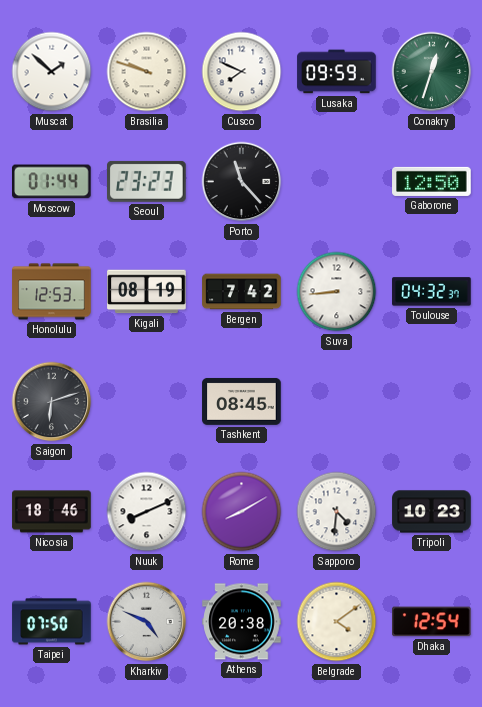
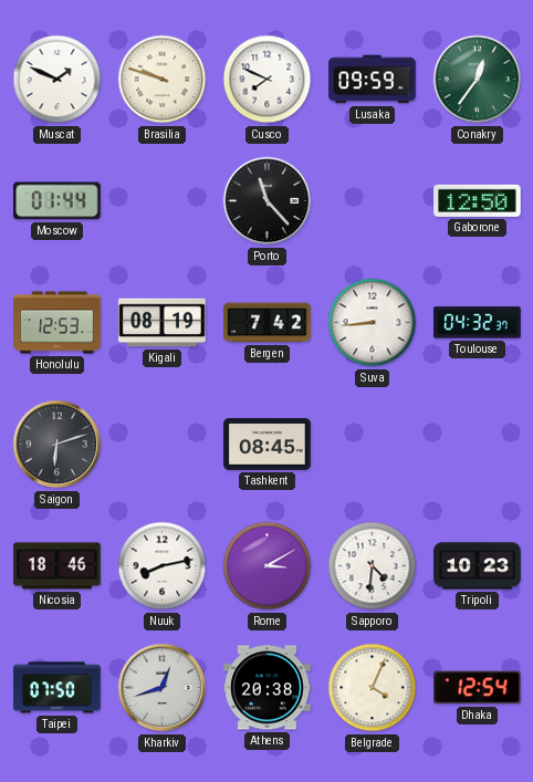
Muscat: 1:52 -> 1:49
Conakry: 12:33 -> 12:36
Seoul: 23:23 -> none
Nuuk: 8:11 -> 8:13
Rome: 8:10 -> 3:10
Kharkiv: 4:49 -> 12:42
Belgrade: 4:09 -> 4:04
